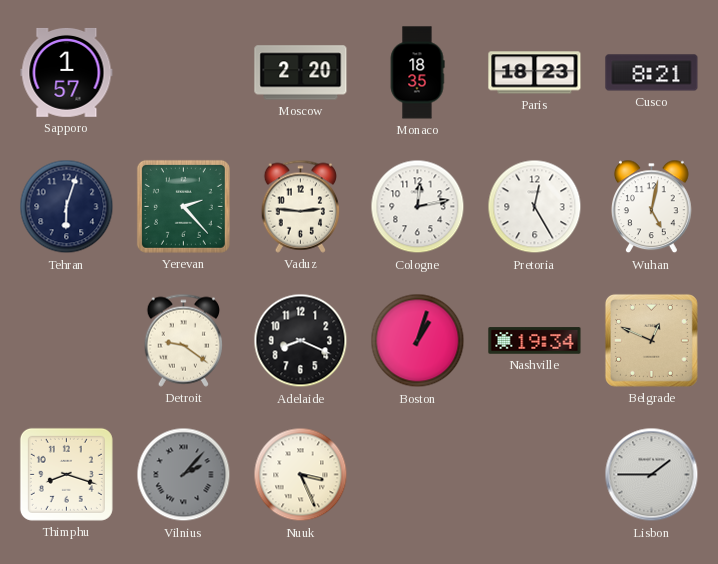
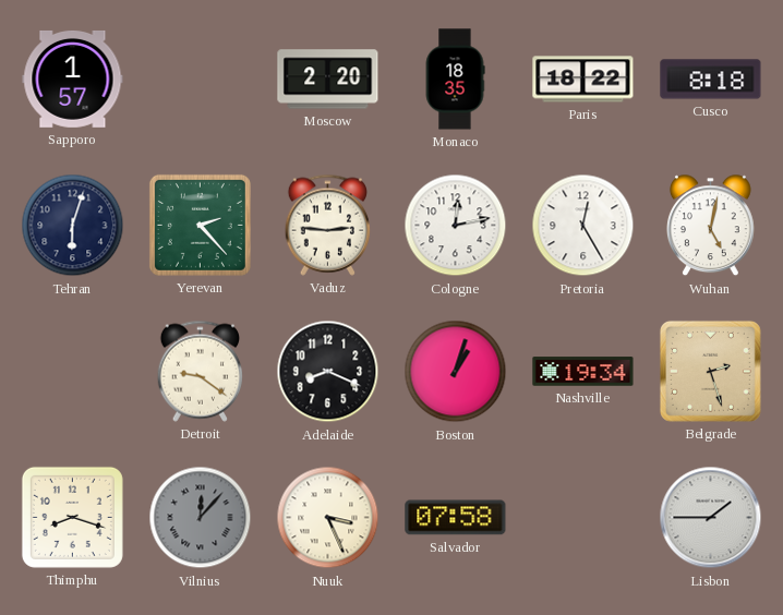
Paris: 18:23 -> 18:22
Cusco: 8:21 -> 8:18
Belgrade: 12:49 -> 2:27
Vilnius: 2:07 -> 12:07
Salvador: none -> 07:58
